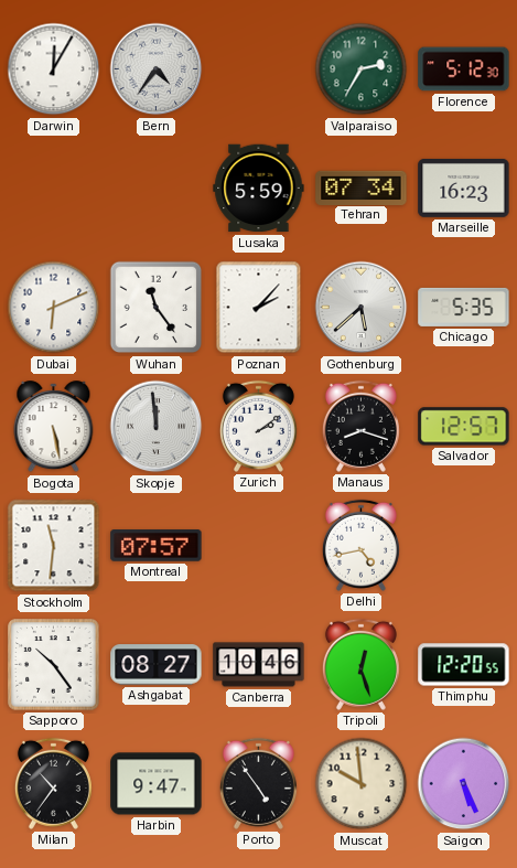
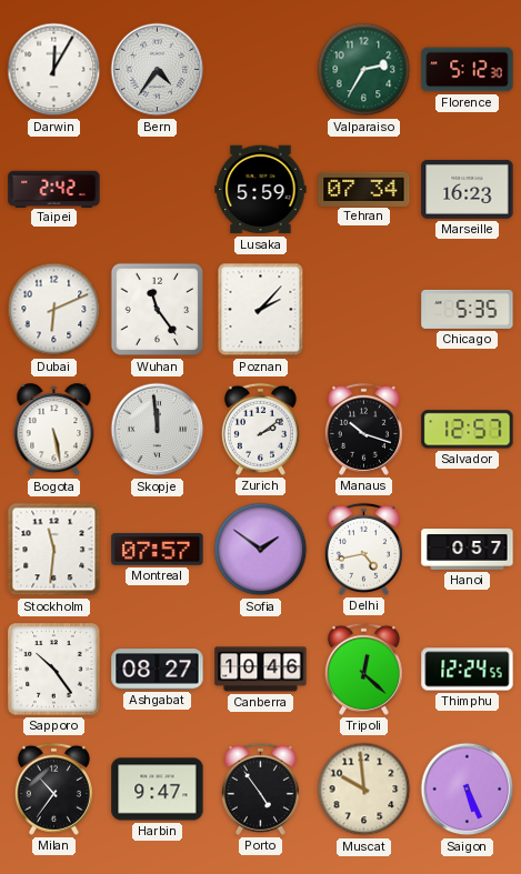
Taipei: none -> 2:42
Gothenburg: 5:38 -> none
Manaus: 8:18 -> 10:18
Sofia: none -> 1:51
Hanoi: none -> 0:57
Tripoli: 12:27 -> 12:22
Thimphu: 12:20 -> 12:24
